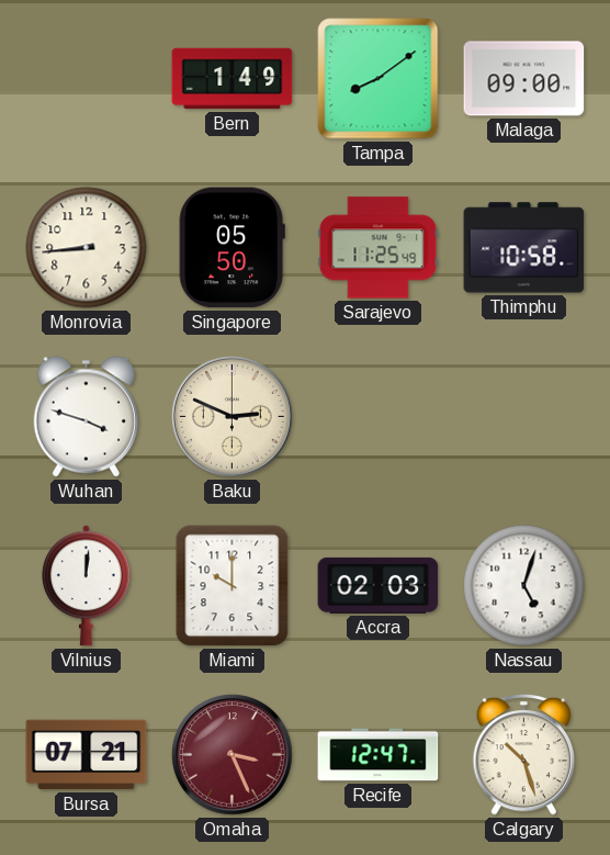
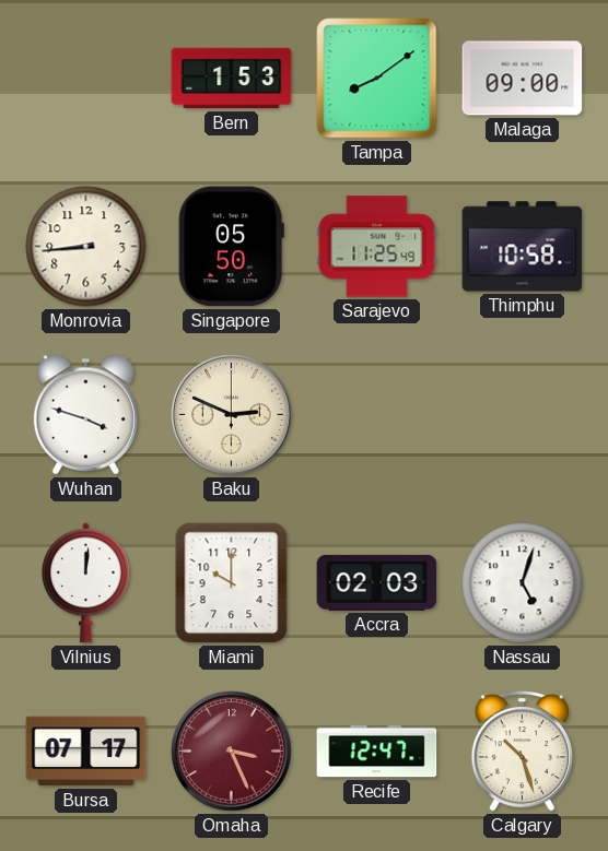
Bern: 1:49 -> 1:53
Bursa: 07:21 -> 07:17
